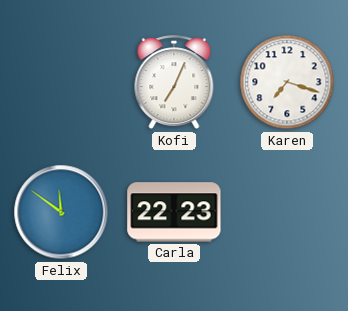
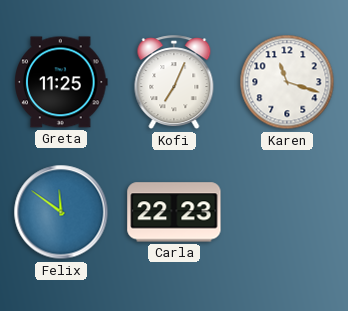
Greta: none -> 11:25
Karen: 7:18 -> 11:18
